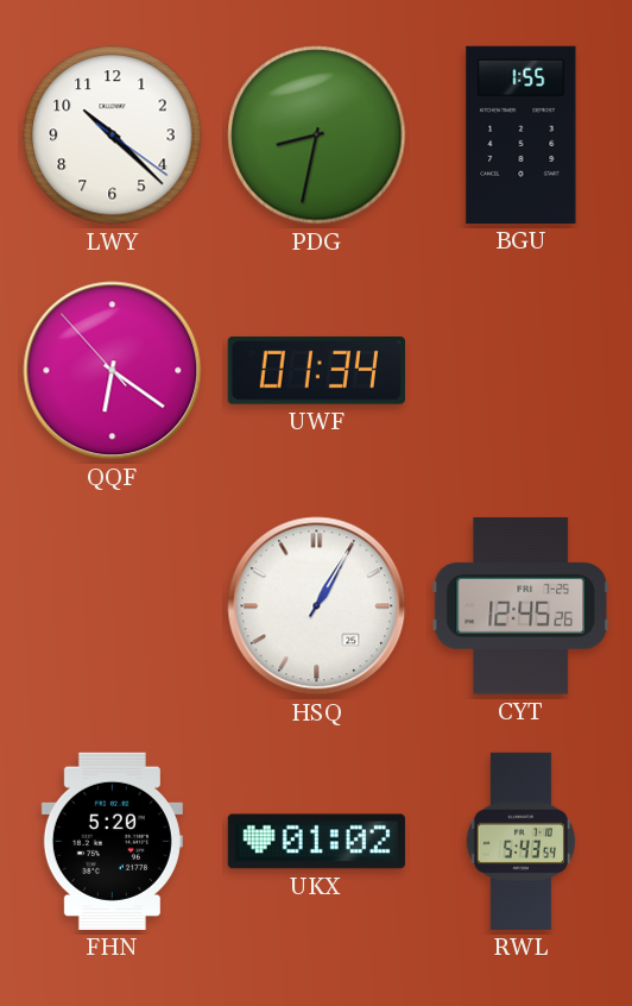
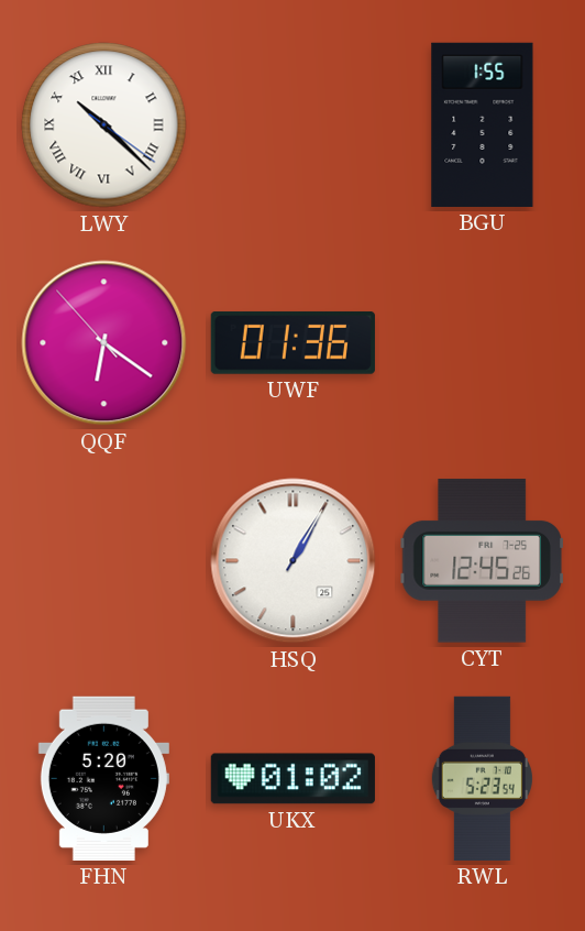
LWY numerals: Arabic -> Roman
PDG: 8:32 -> none
UWF: 01:34 -> 01:36
RWL: 5:43 -> 5:23
